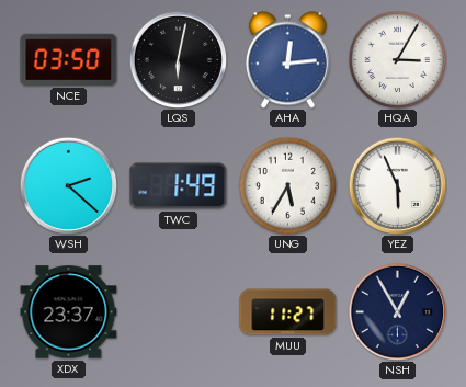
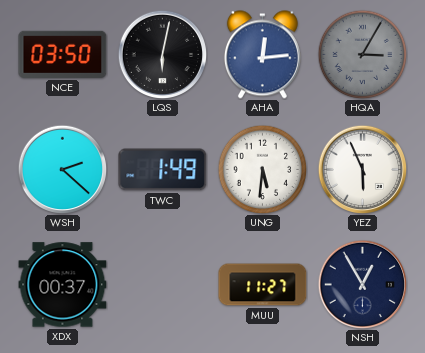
HQA dial: white -> grey
UNG: 5:35 -> 5:31
XDX: 23:37 -> 00:37
